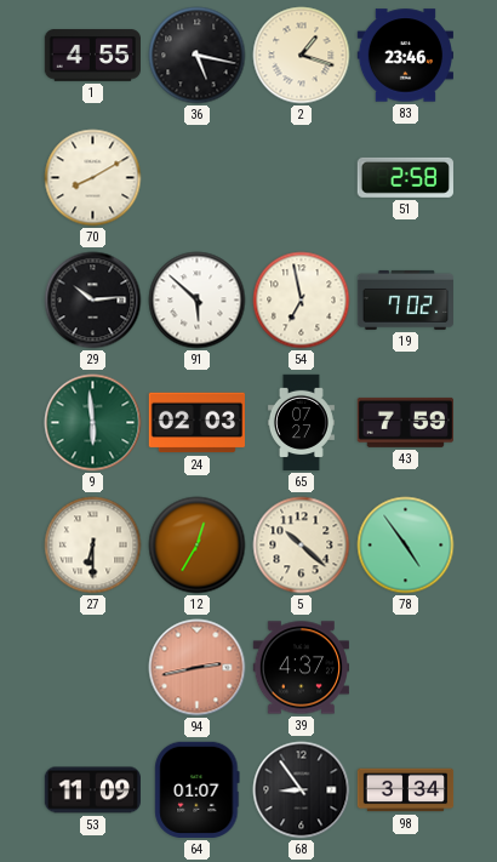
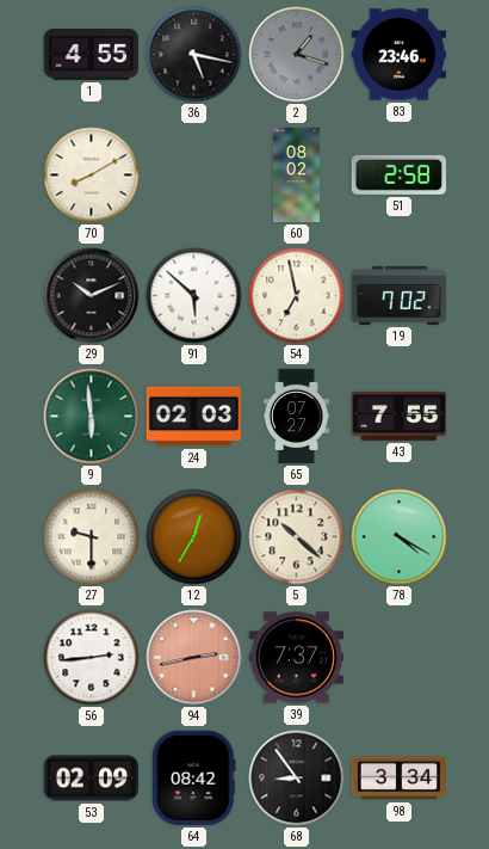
2 dial: cream -> grey
60: none -> 08:02
29: 10:14 -> 10:11
43: 7:59 -> 7:55
27: 6:30 -> 9:30
78: 4:54 -> 4:20
56: none -> 2:44
39: 4:37 -> 7:37
53: 11:09 -> 02:09
64: 01:07 -> 08:42
